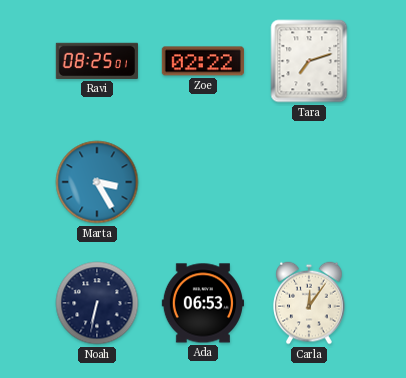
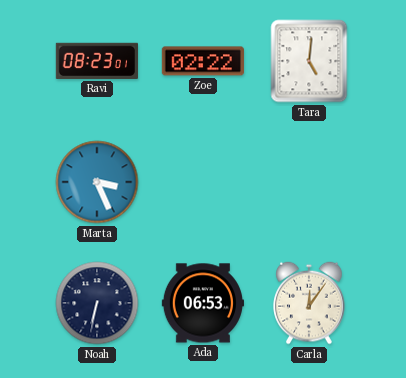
Ravi: 08:25 -> 08:23
Tara: 7:12 -> 5:01
Marta: 3:25 -> 3:26
